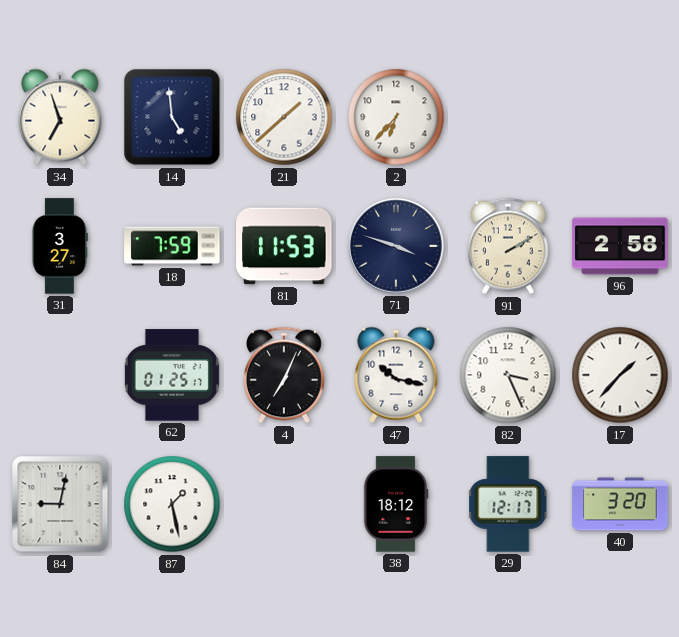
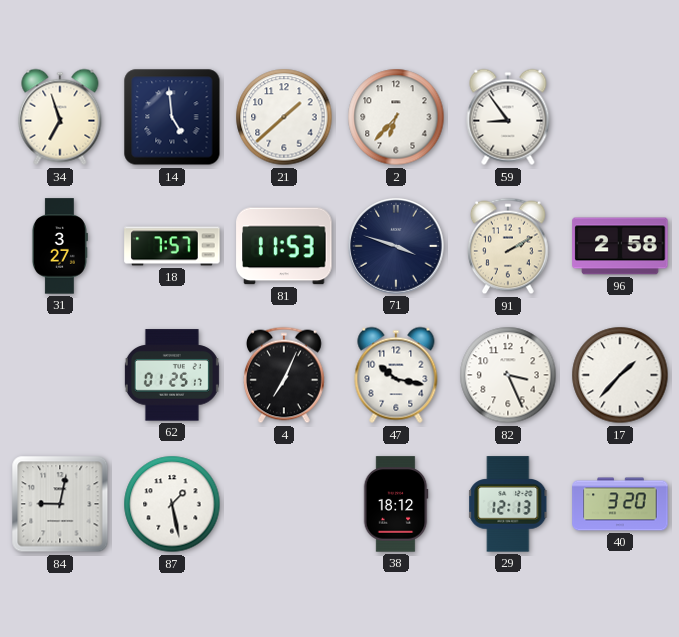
59: none -> 8:54
18: 7:59 -> 7:57
29: 12:17 -> 12:13
